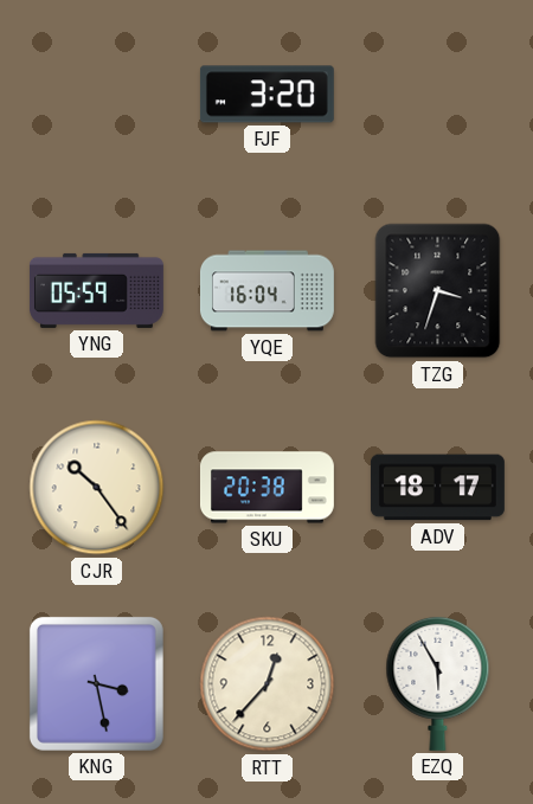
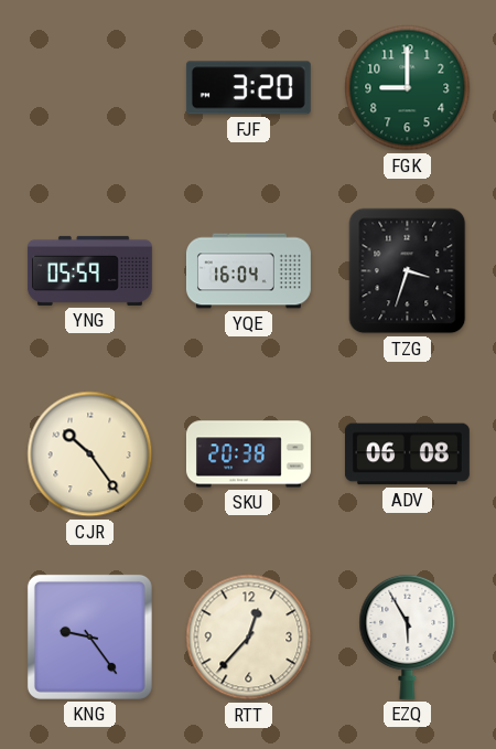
FGK: none -> 9:00
ADV: 18:17 -> 06:08
KNG: 3:28 -> 9:24
